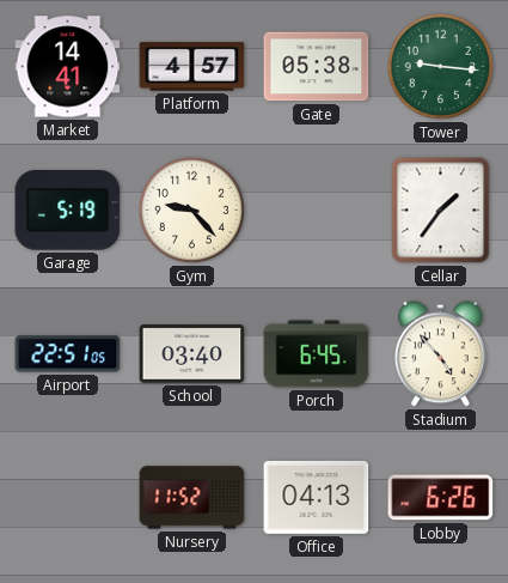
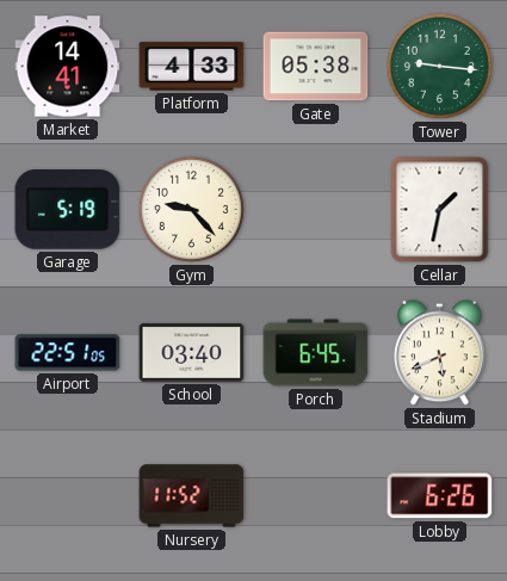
Platform: 4:57 -> 4:33
Cellar: 1:36 -> 1:32
Stadium: 4:53 -> 5:41
Office: 04:13 -> none
